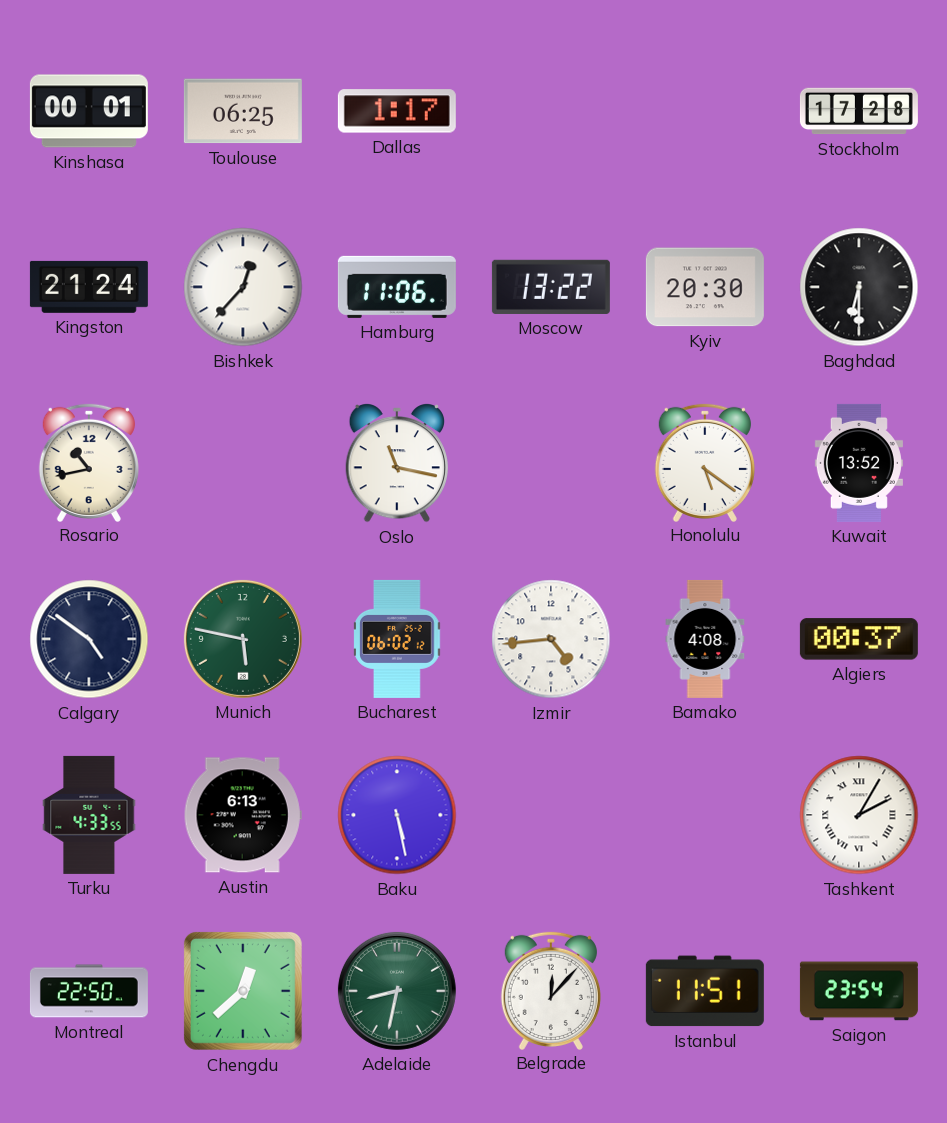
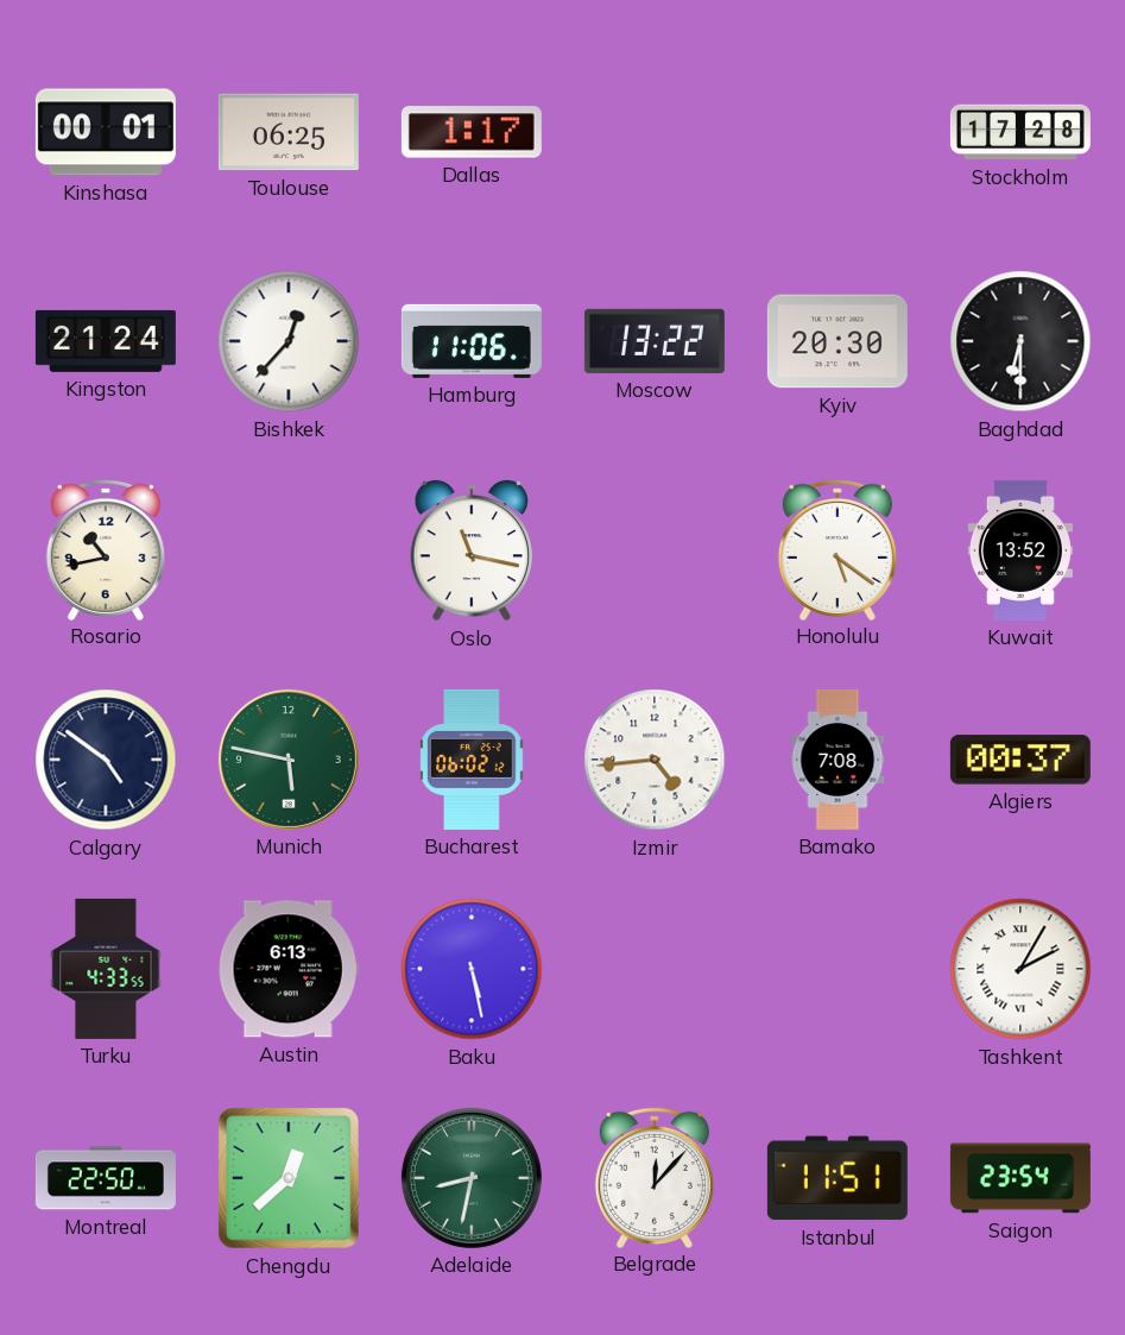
Bamako: 4:08 -> 7:08
